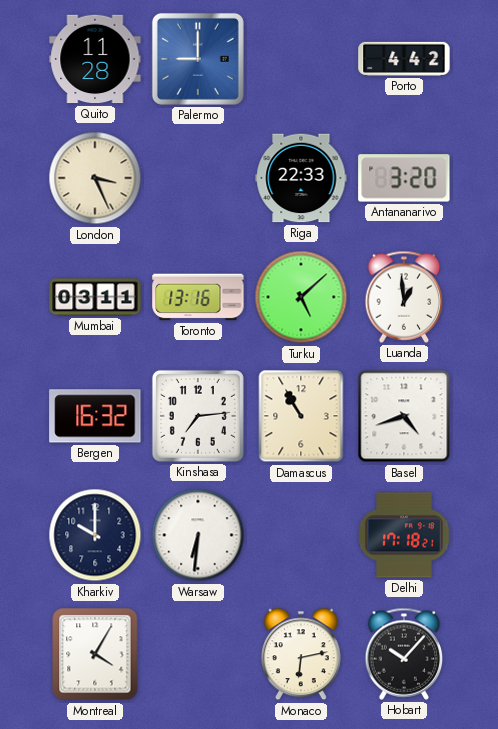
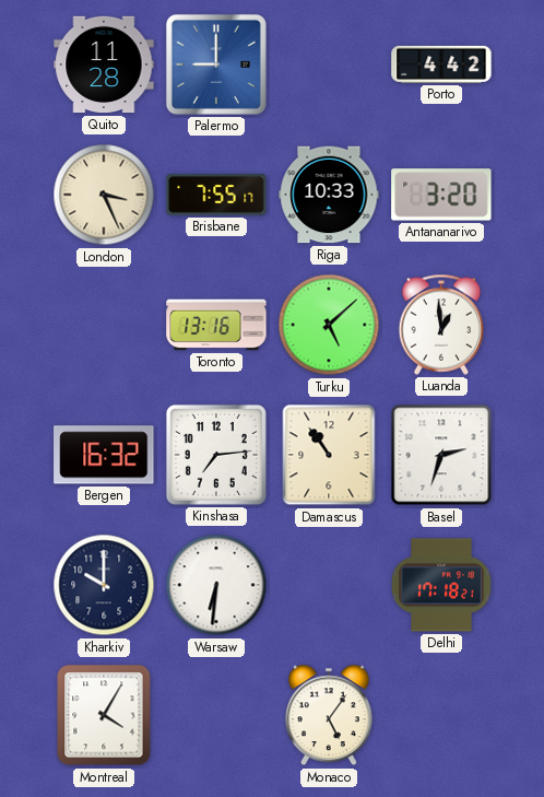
Brisbane: none -> 7:55
Riga: 22:33 -> 10:33
Mumbai: 03:11 -> none
Damascus: 10:55 -> 10:54
Basel: 4:42 -> 2:33
Monaco: 6:13 -> 5:06
Hobart: 10:07 -> none
